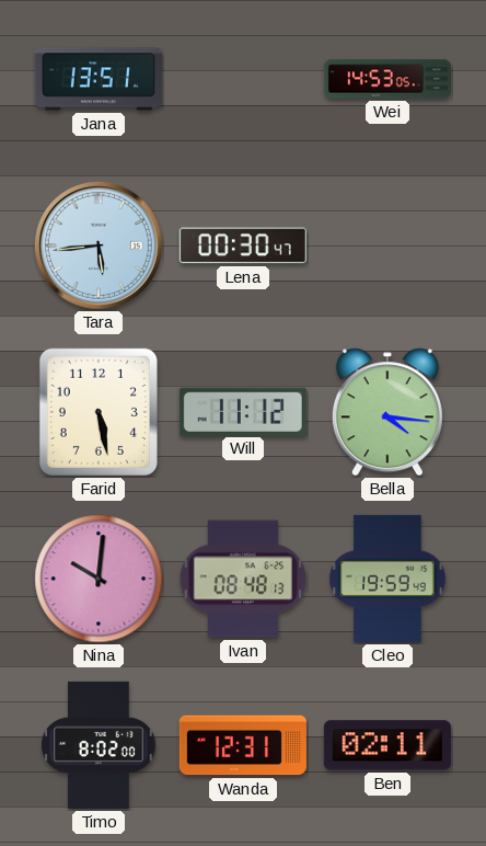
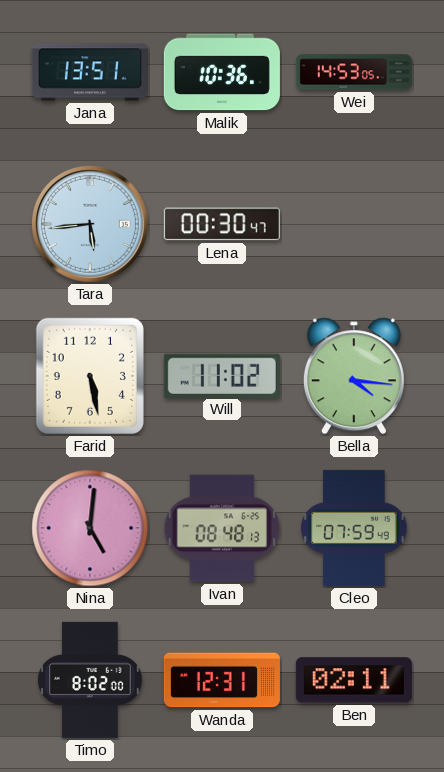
Malik: none -> 10:36
Will: 11:12 -> 11:02
Nina: 10:01 -> 5:01
Cleo: 19:59 -> 07:59
